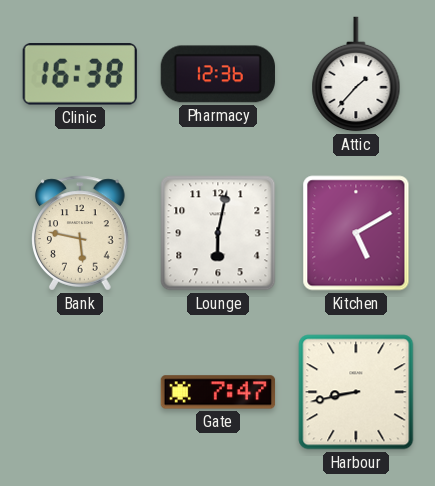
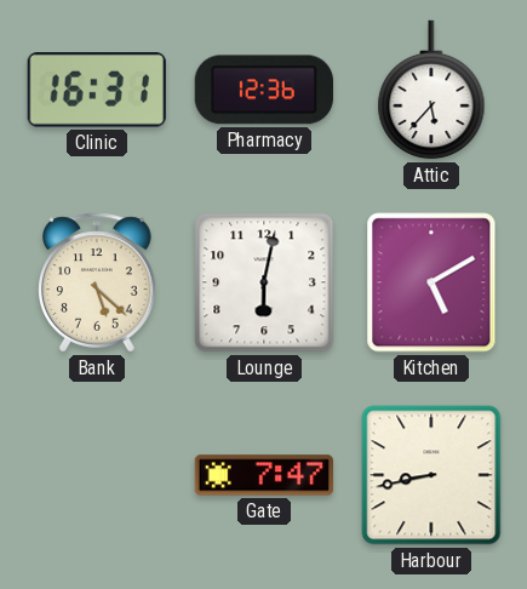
Clinic: 16:38 -> 16:31
Attic: 1:37 -> 5:37
Bank: 5:47 -> 5:22
